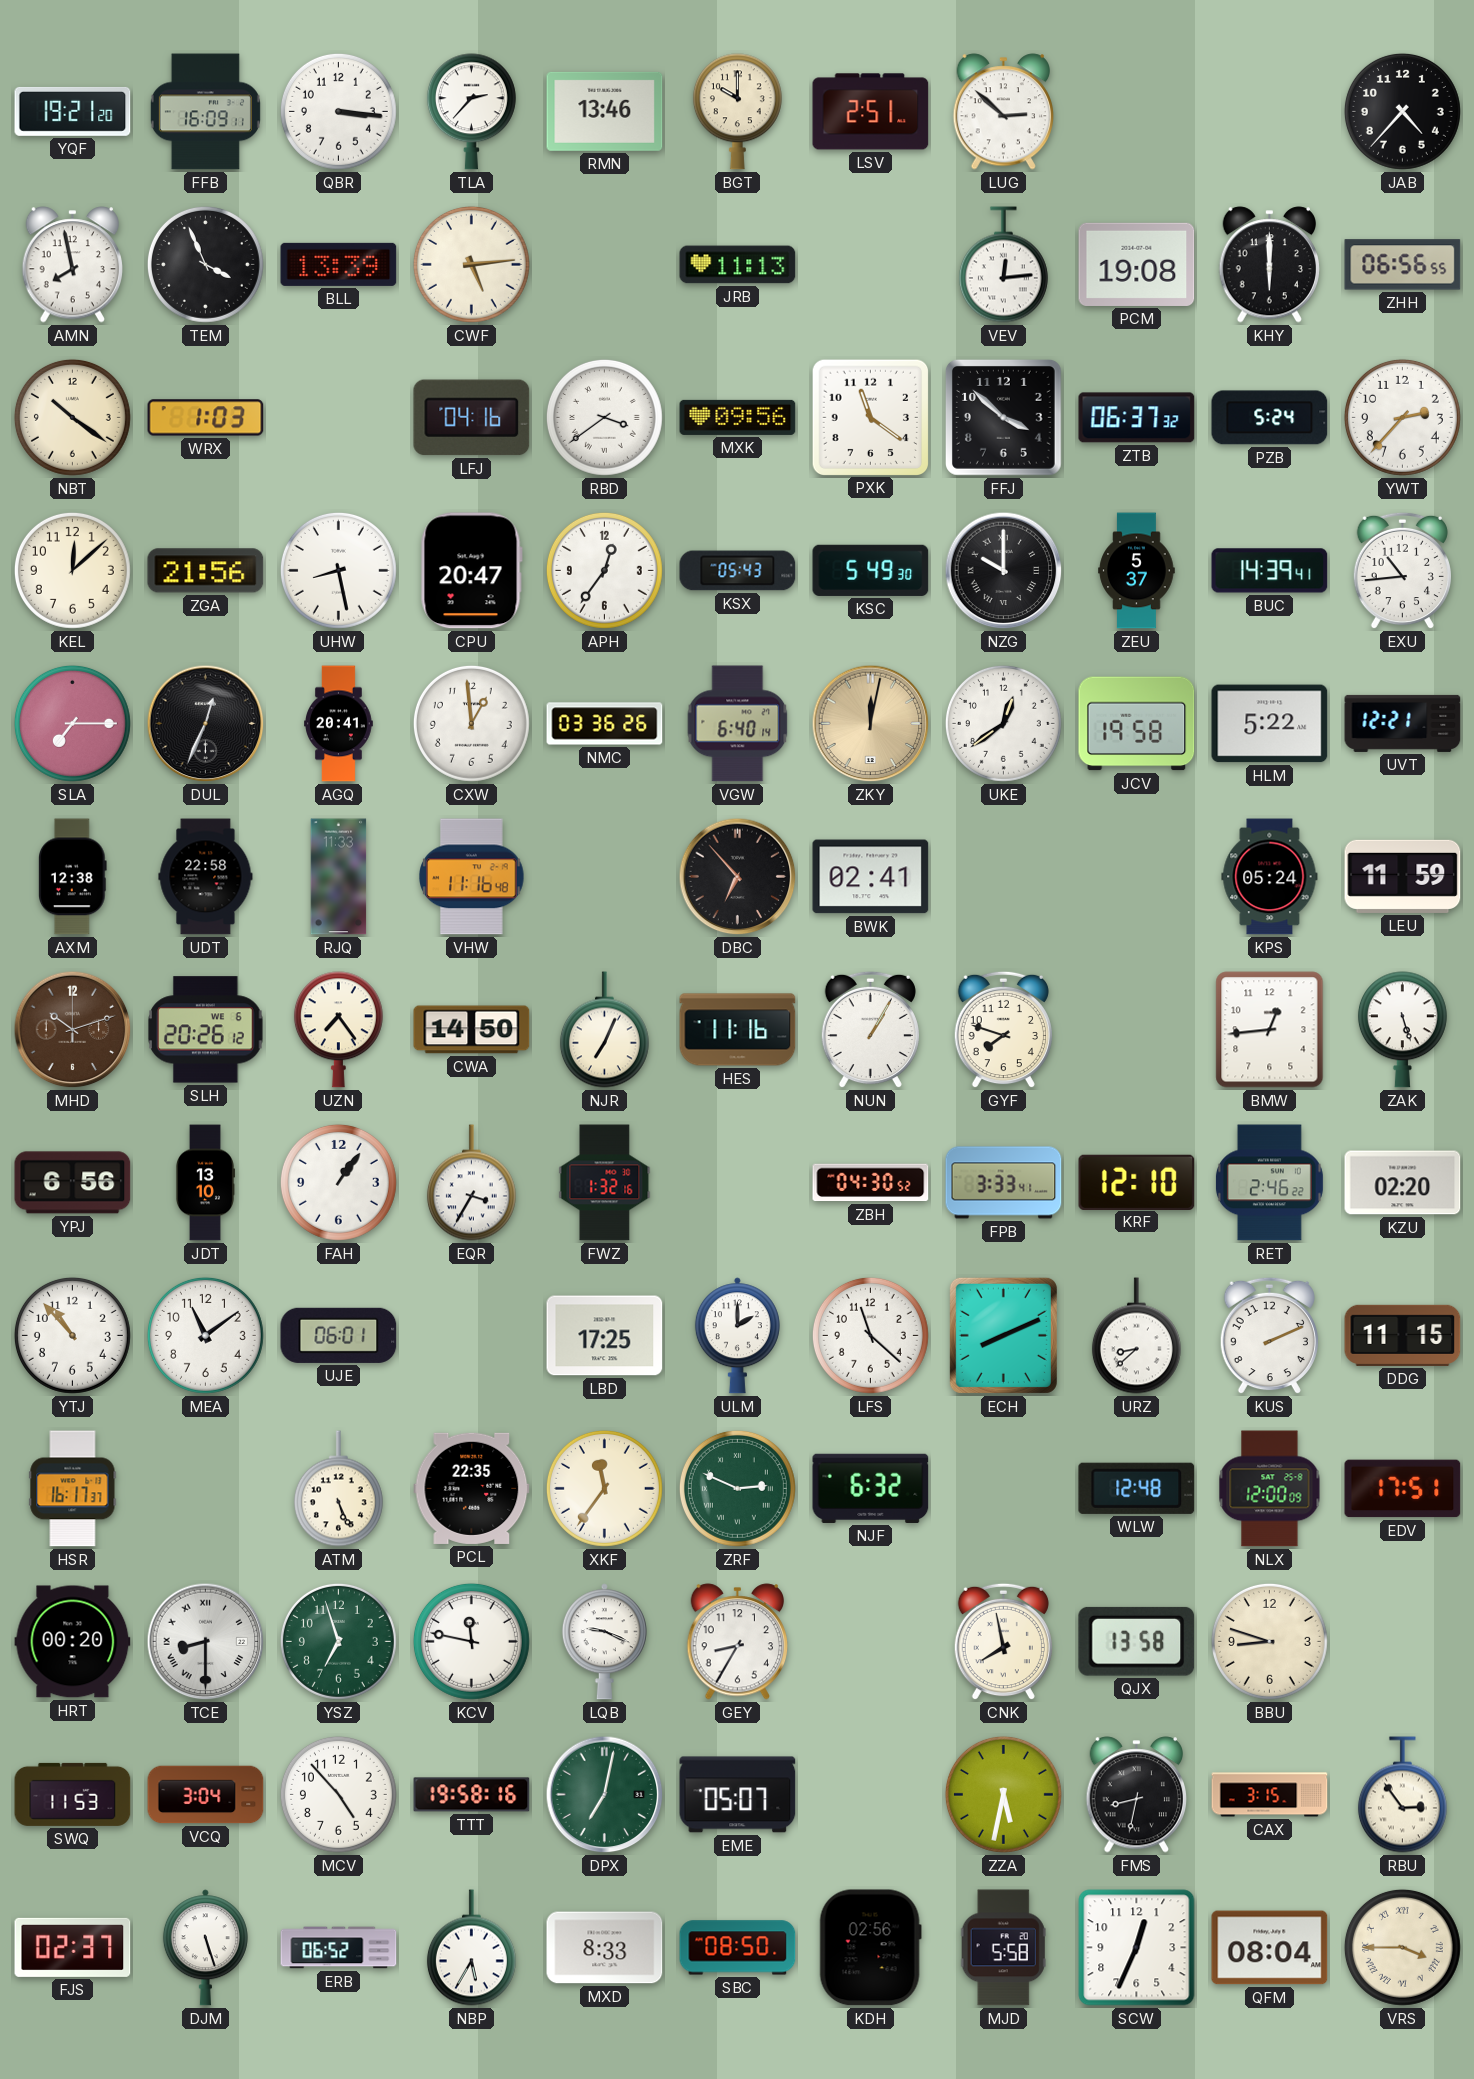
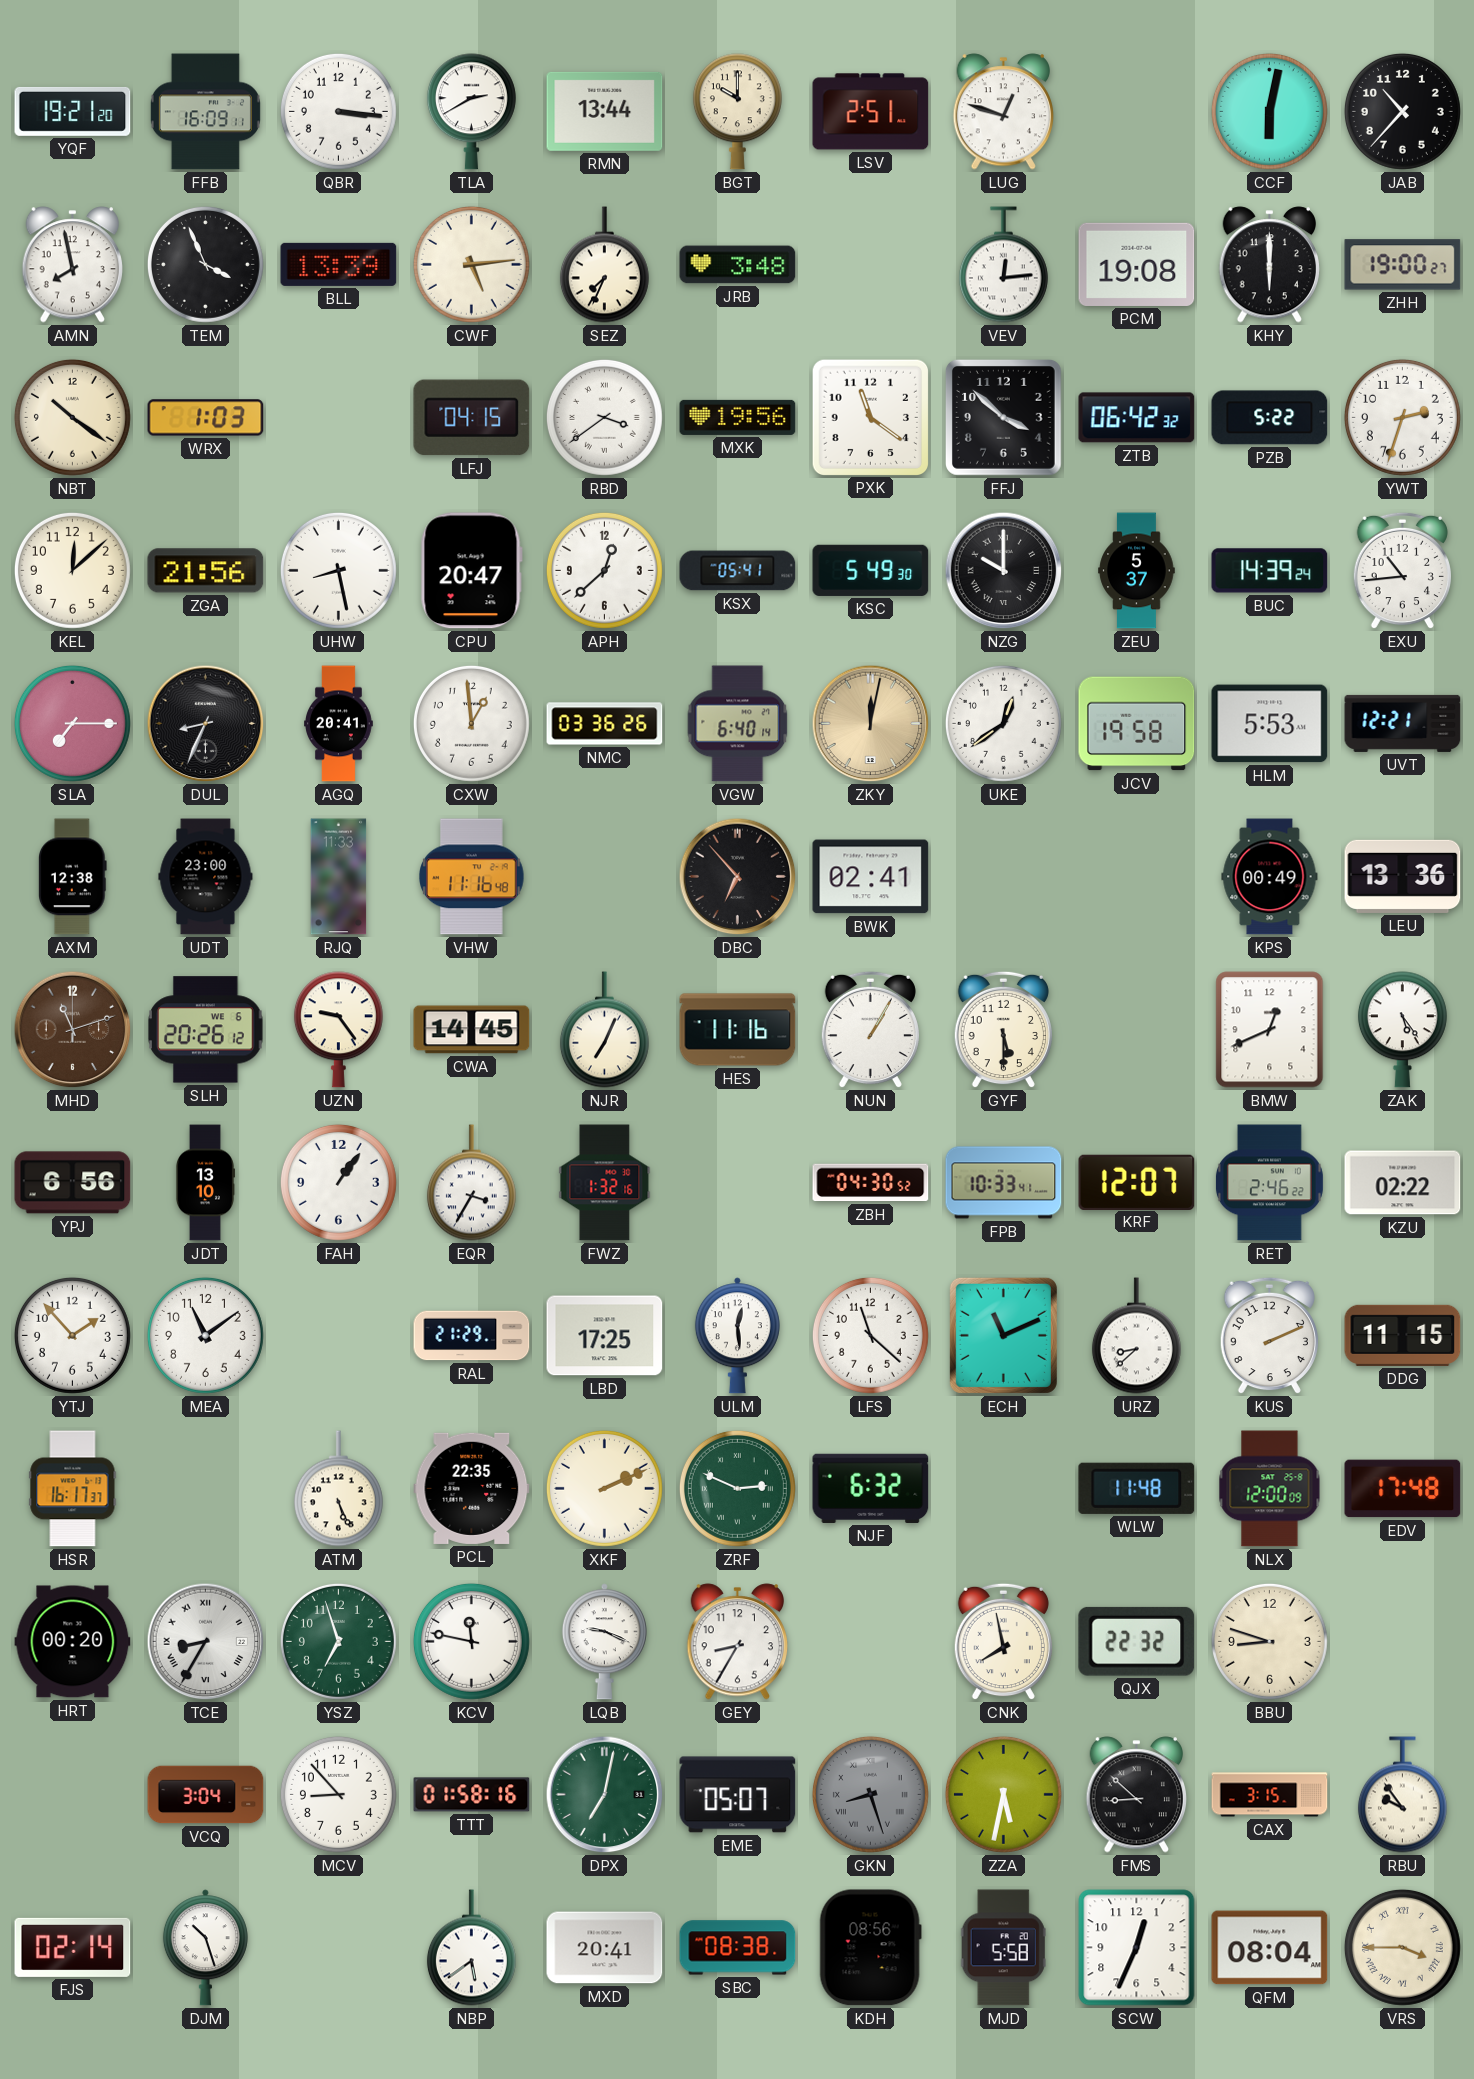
TLA: 2:37 -> 2:40
RMN: 13:46 -> 13:44
LUG: 2:52 -> 12:48
CCF: none -> 6:02
JAB: 4:37 -> 10:37
SEZ: none -> 7:34
JRB: 11:13 -> 3:48
ZHH: 06:56 -> 19:00
LFJ: 04:16 -> 04:15
MXK: 09:56 -> 19:56
ZTB: 06:37 -> 06:42
PZB: 5:24 -> 5:22
YWT: 2:37 -> 2:33
APH: 12:36 -> 12:38
KSX: 05:43 -> 05:41
BUC: 14:39:41 -> 14:39:24
DUL: 12:34 -> 8:34
HLM: 5:22 -> 5:53
UDT: 22:58 -> 23:00
KPS: 05:24 -> 00:49
LEU: 11:59 -> 13:36
MHD: 10:12 -> 11:12
UZN: 7:24 -> 9:24
CWA: 14:50 -> 14:45
GYF: 7:48 -> 5:30
BMW: 12:44 -> 12:41
ZAK: 5:27 -> 5:24
FPB: 3:33 -> 10:33
KRF: 12:10 -> 12:07
KZU: 02:20 -> 02:22
YTJ: 10:53 -> 1:53
UJE: 06:01 -> none
RAL: none -> 21:29
ULM: 2:00 -> 12:29
ECH: 8:11 -> 11:11
XKF: 11:36 -> 2:11
WLW: 12:48 -> 11:48
EDV: 17:51 -> 17:48
TCE: 8:30 -> 8:35
QJX: 13:58 -> 22:32
SWQ: 11:53 -> none
MCV: 4:53 -> 8:53
TTT: 19:58 -> 01:58
GKN: none -> 8:27
FMS: 8:32 -> 8:52
RBU: 2:54 -> 9:54
FJS: 02:37 -> 02:14
DJM: 5:27 -> 10:27
ERB: 06:52 -> none
NBP: 5:35 -> 5:39
MXD: 8:33 -> 20:41
SBC: 08:50 -> 08:38
KDH: 02:56 -> 08:56
